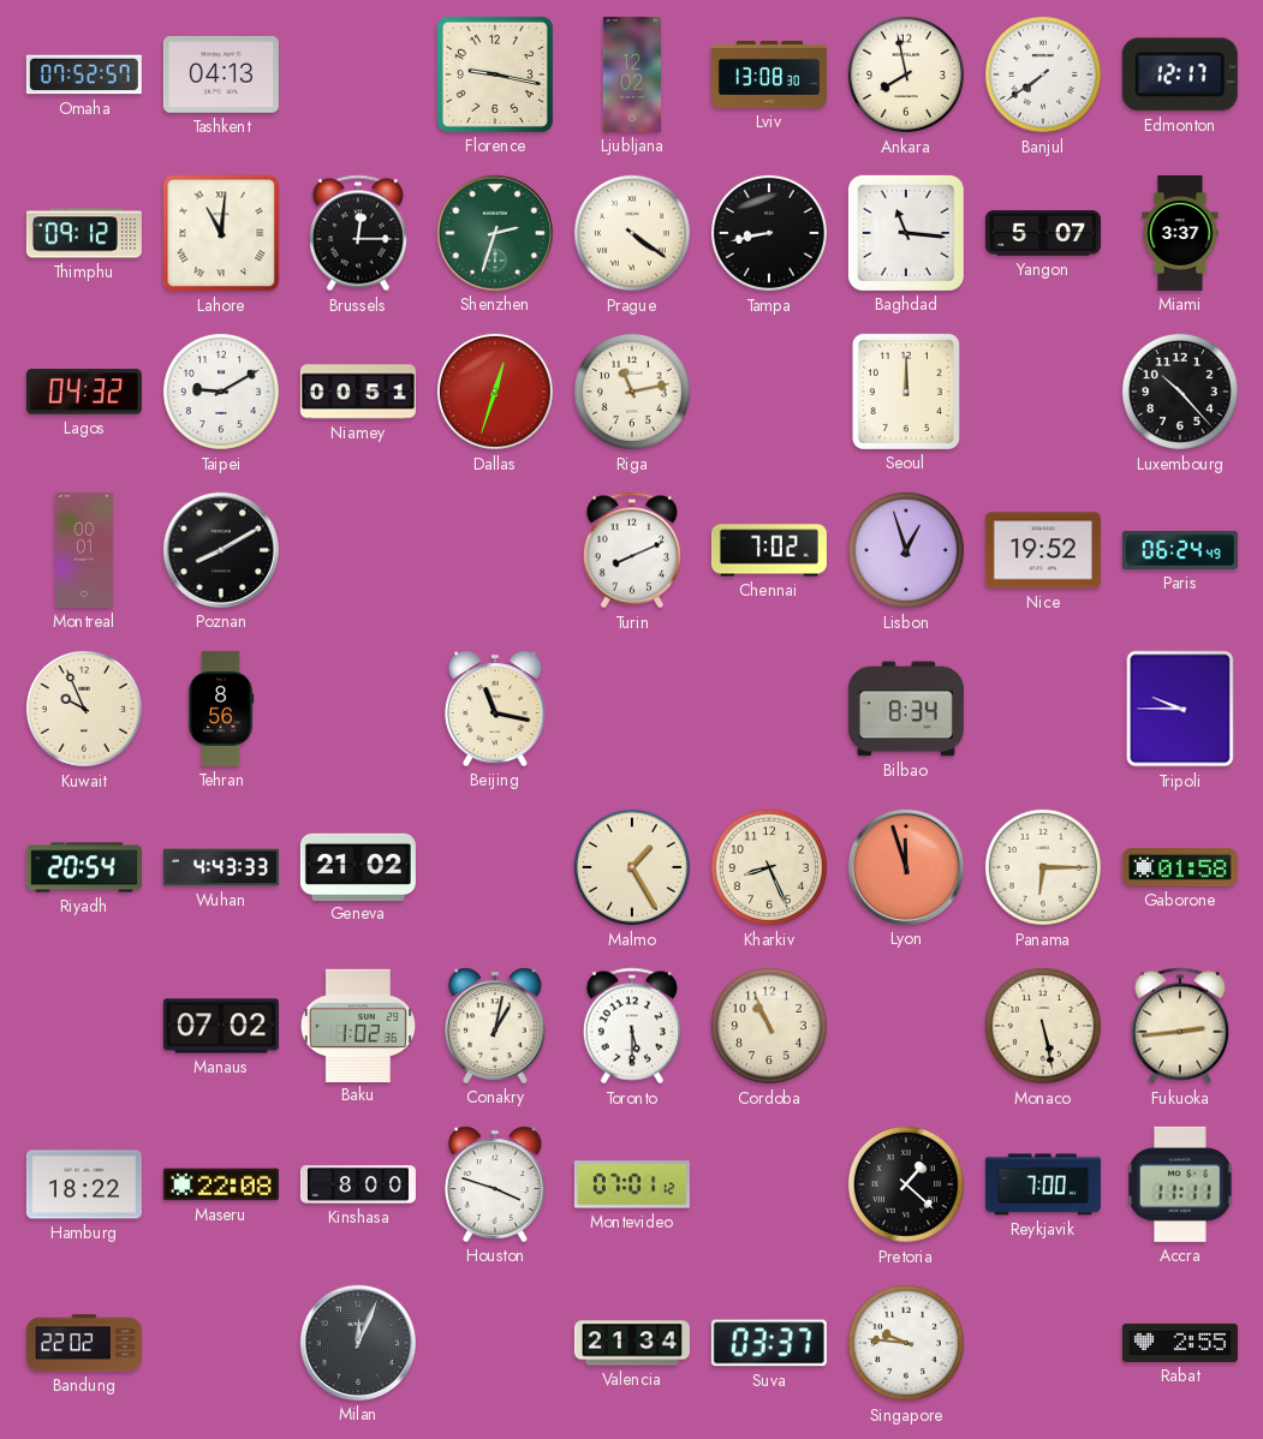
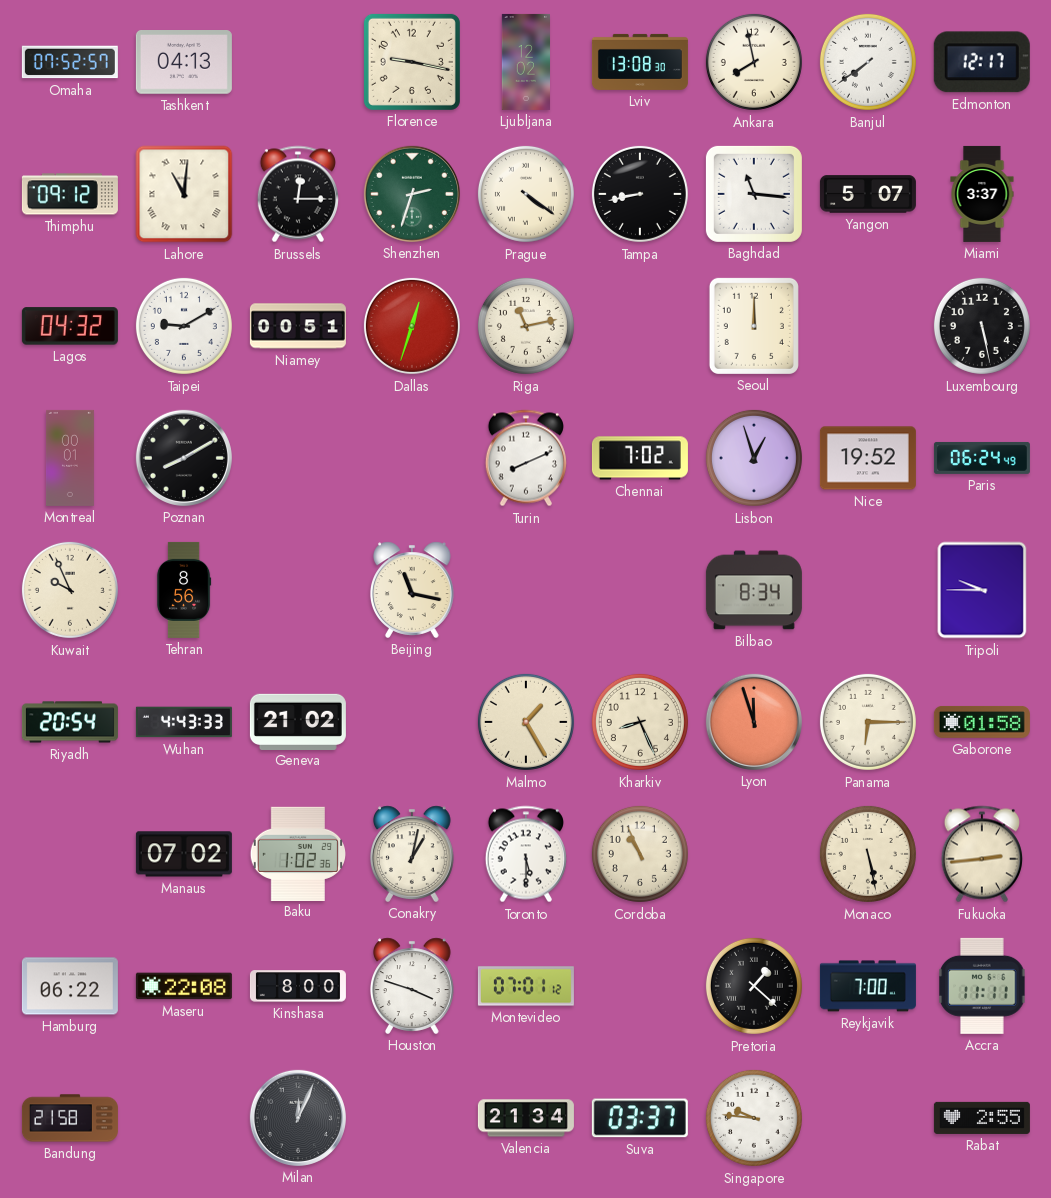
Luxembourg: 10:23 -> 5:28
Hamburg: 18:22 -> 06:22
Bandung: 22:02 -> 21:58
